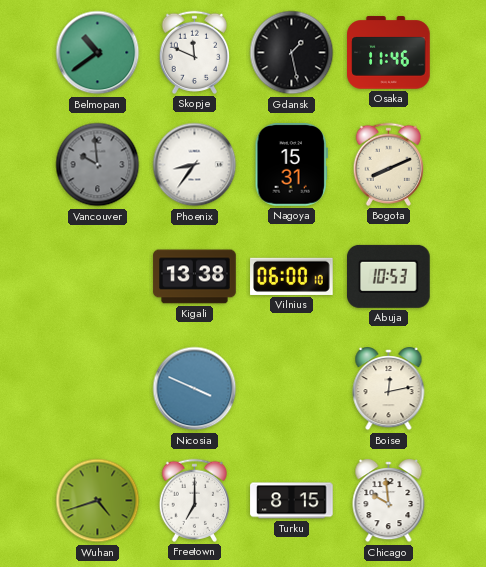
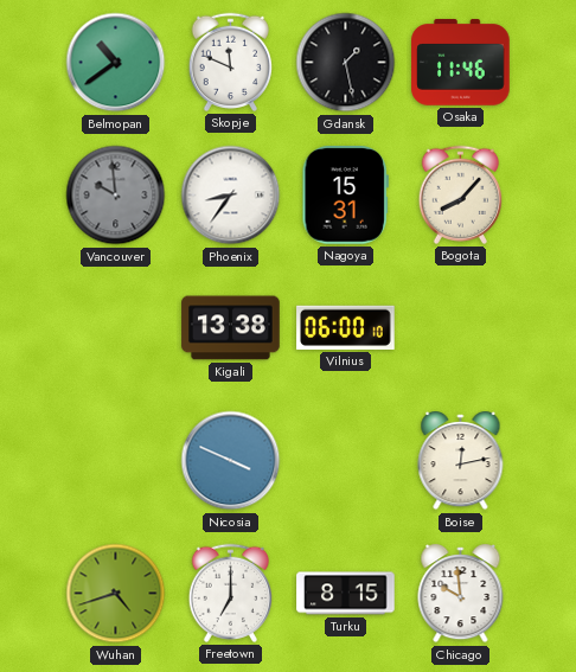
Bogota: 8:11 -> 8:07
Abuja: 10:53 -> none
